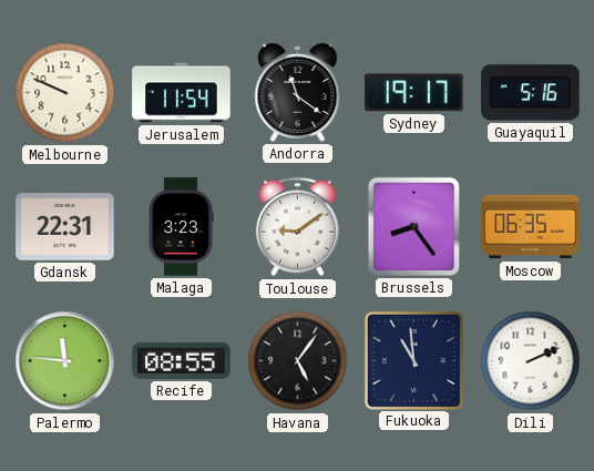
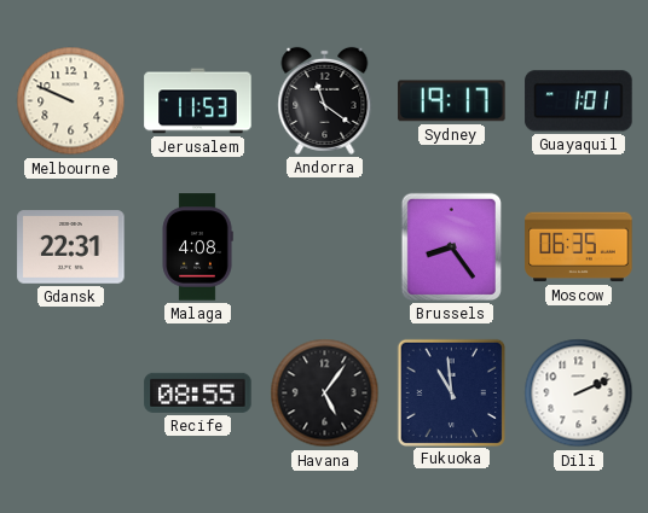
Jerusalem: 11:54 -> 11:53
Guayaquil: 5:16 -> 1:01
Malaga: 3:23 -> 4:08
Toulouse: 9:09 -> none
Palermo: 11:46 -> none
